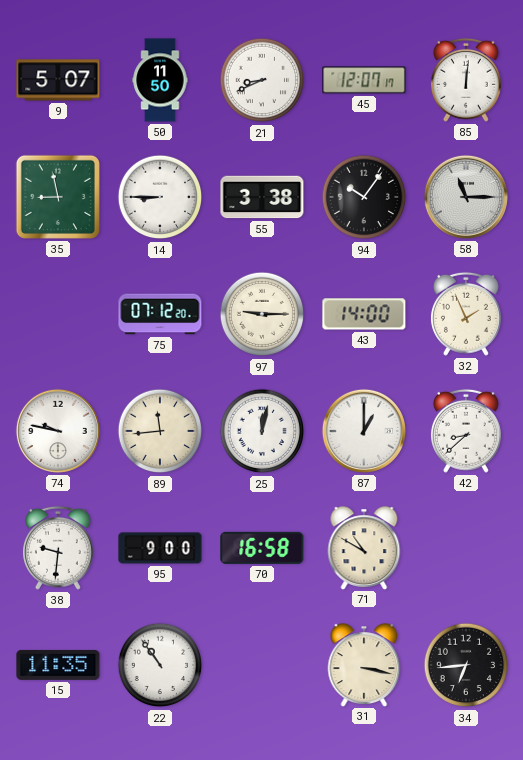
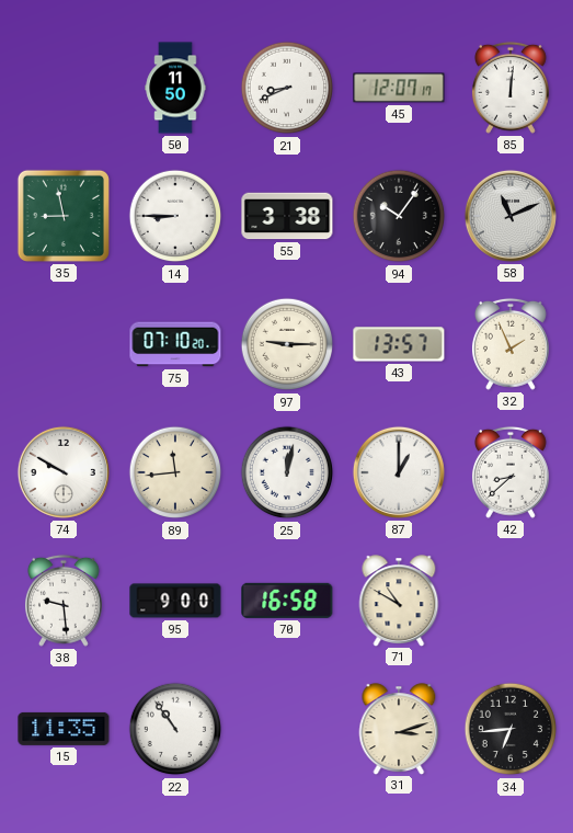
9: 5:07 -> none
58: 11:15 -> 11:11
75: 07:12 -> 07:10
43: 14:00 -> 13:57
74: 9:47 -> 9:50
38: 9:31 -> 9:29
31: 3:17 -> 3:12
